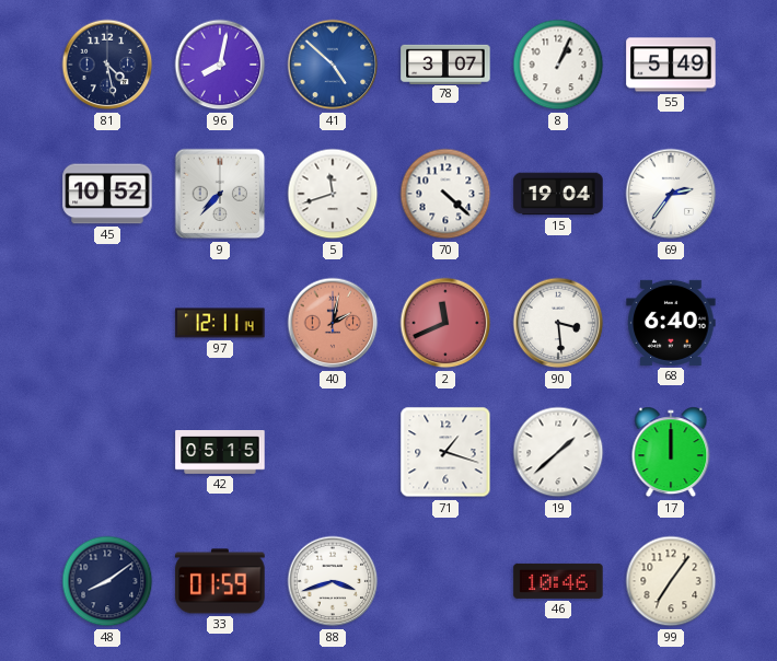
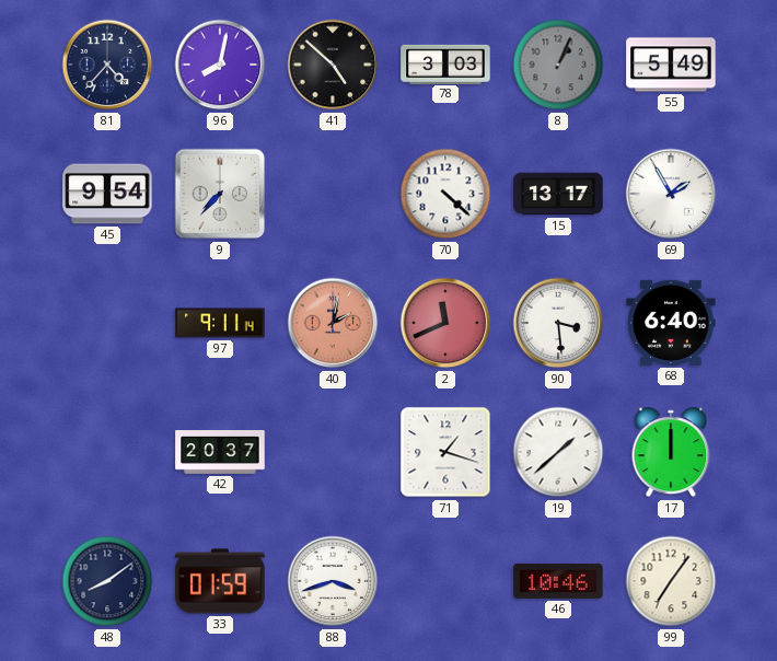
81: 4:28 -> 4:37
41 dial: blue -> black
78: 3:07 -> 3:03
8 dial: white -> grey
45: 10:52 -> 9:54
5: 11:42 -> none
15: 19:04 -> 13:17
69: 2:36 -> 1:55
97: 12:11 -> 9:11
42: 05:15 -> 20:37
